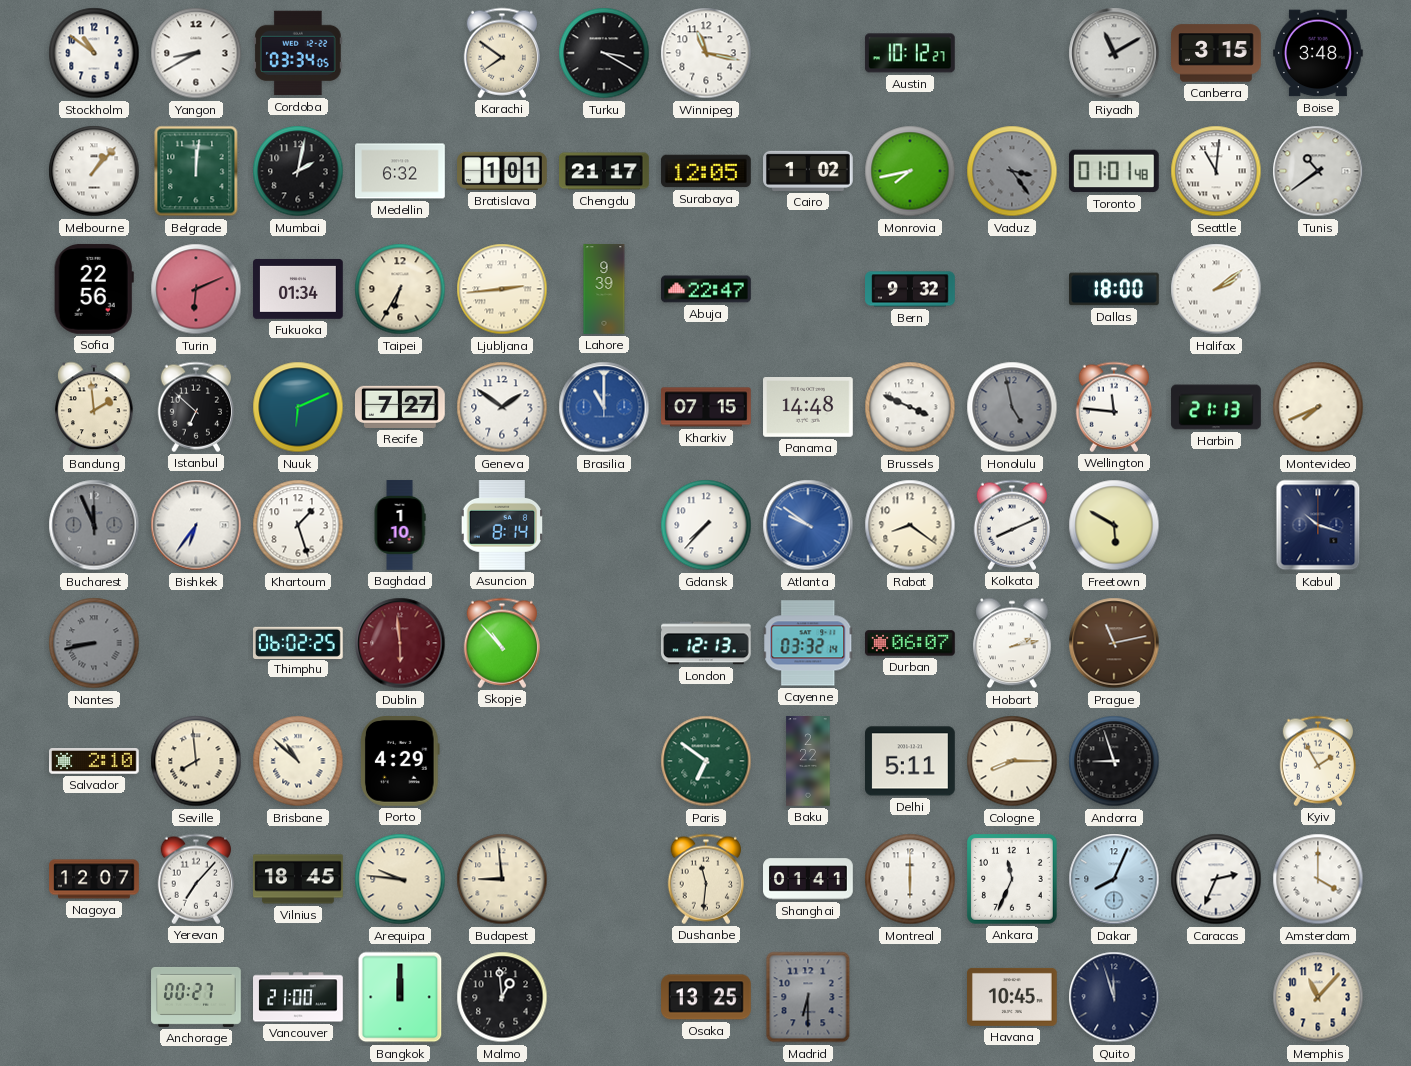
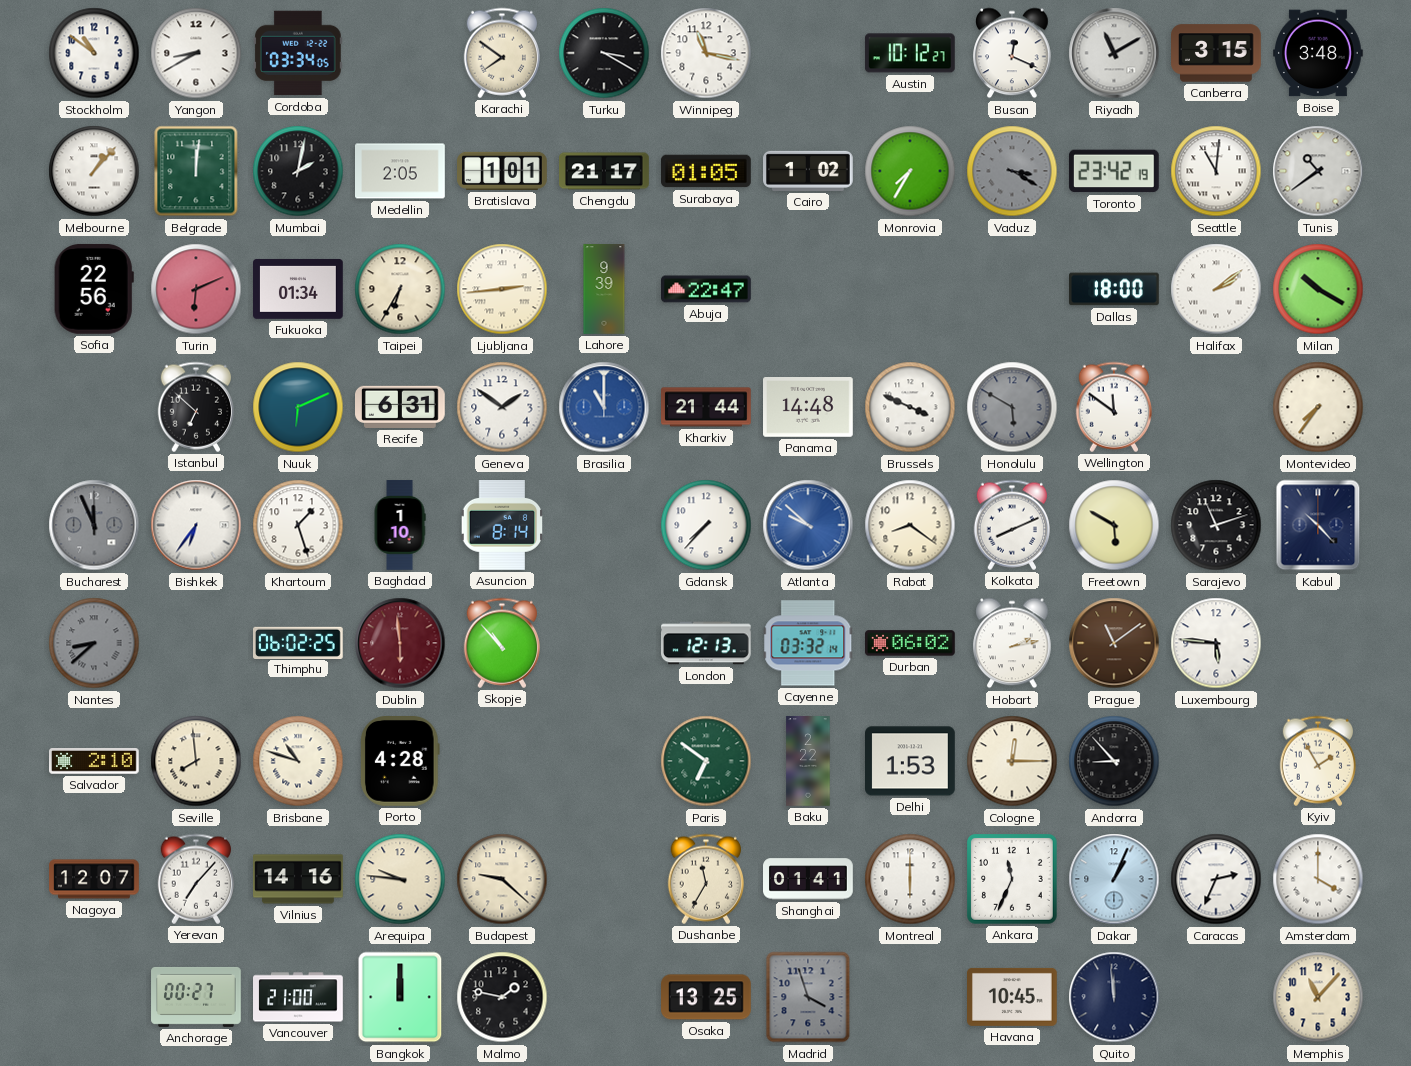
Busan: none -> 12:19
Medellin: 6:32 -> 2:05
Surabaya: 12:05 -> 01:05
Monrovia: 7:43 -> 7:35
Vaduz: 3:24 -> 3:20
Toronto: 01:01 -> 23:42
Bern: 9:32 -> none
Milan: none -> 10:20
Bandung: 1:59 -> none
Recife: 7:27 -> 6:31
Kharkiv: 07:15 -> 21:44
Honolulu: 4:58 -> 5:50
Wellington: 11:46 -> 11:51
Harbin: 21:13 -> none
Montevideo: 7:41 -> 7:36
Atlanta: 9:51 -> 9:52
Sarajevo: none -> 11:12
Kabul: 10:18 -> 10:23
Nantes: 8:43 -> 8:38
Durban: 06:07 -> 06:02
Prague: 11:13 -> 11:09
Luxembourg: none -> 5:46
Brisbane: 10:52 -> 10:48
Porto: 4:29 -> 4:28
Delhi: 5:11 -> 1:53
Cologne: 8:15 -> 12:15
Andorra: 8:57 -> 8:53
Vilnius: 18:45 -> 14:16
Budapest: 8:59 -> 9:22
Dushanbe: 11:31 -> 11:35
Dakar: 8:04 -> 1:04
Malmo: 12:59 -> 1:47
Madrid: 6:30 -> 3:57
Quito: 11:57 -> 11:59
